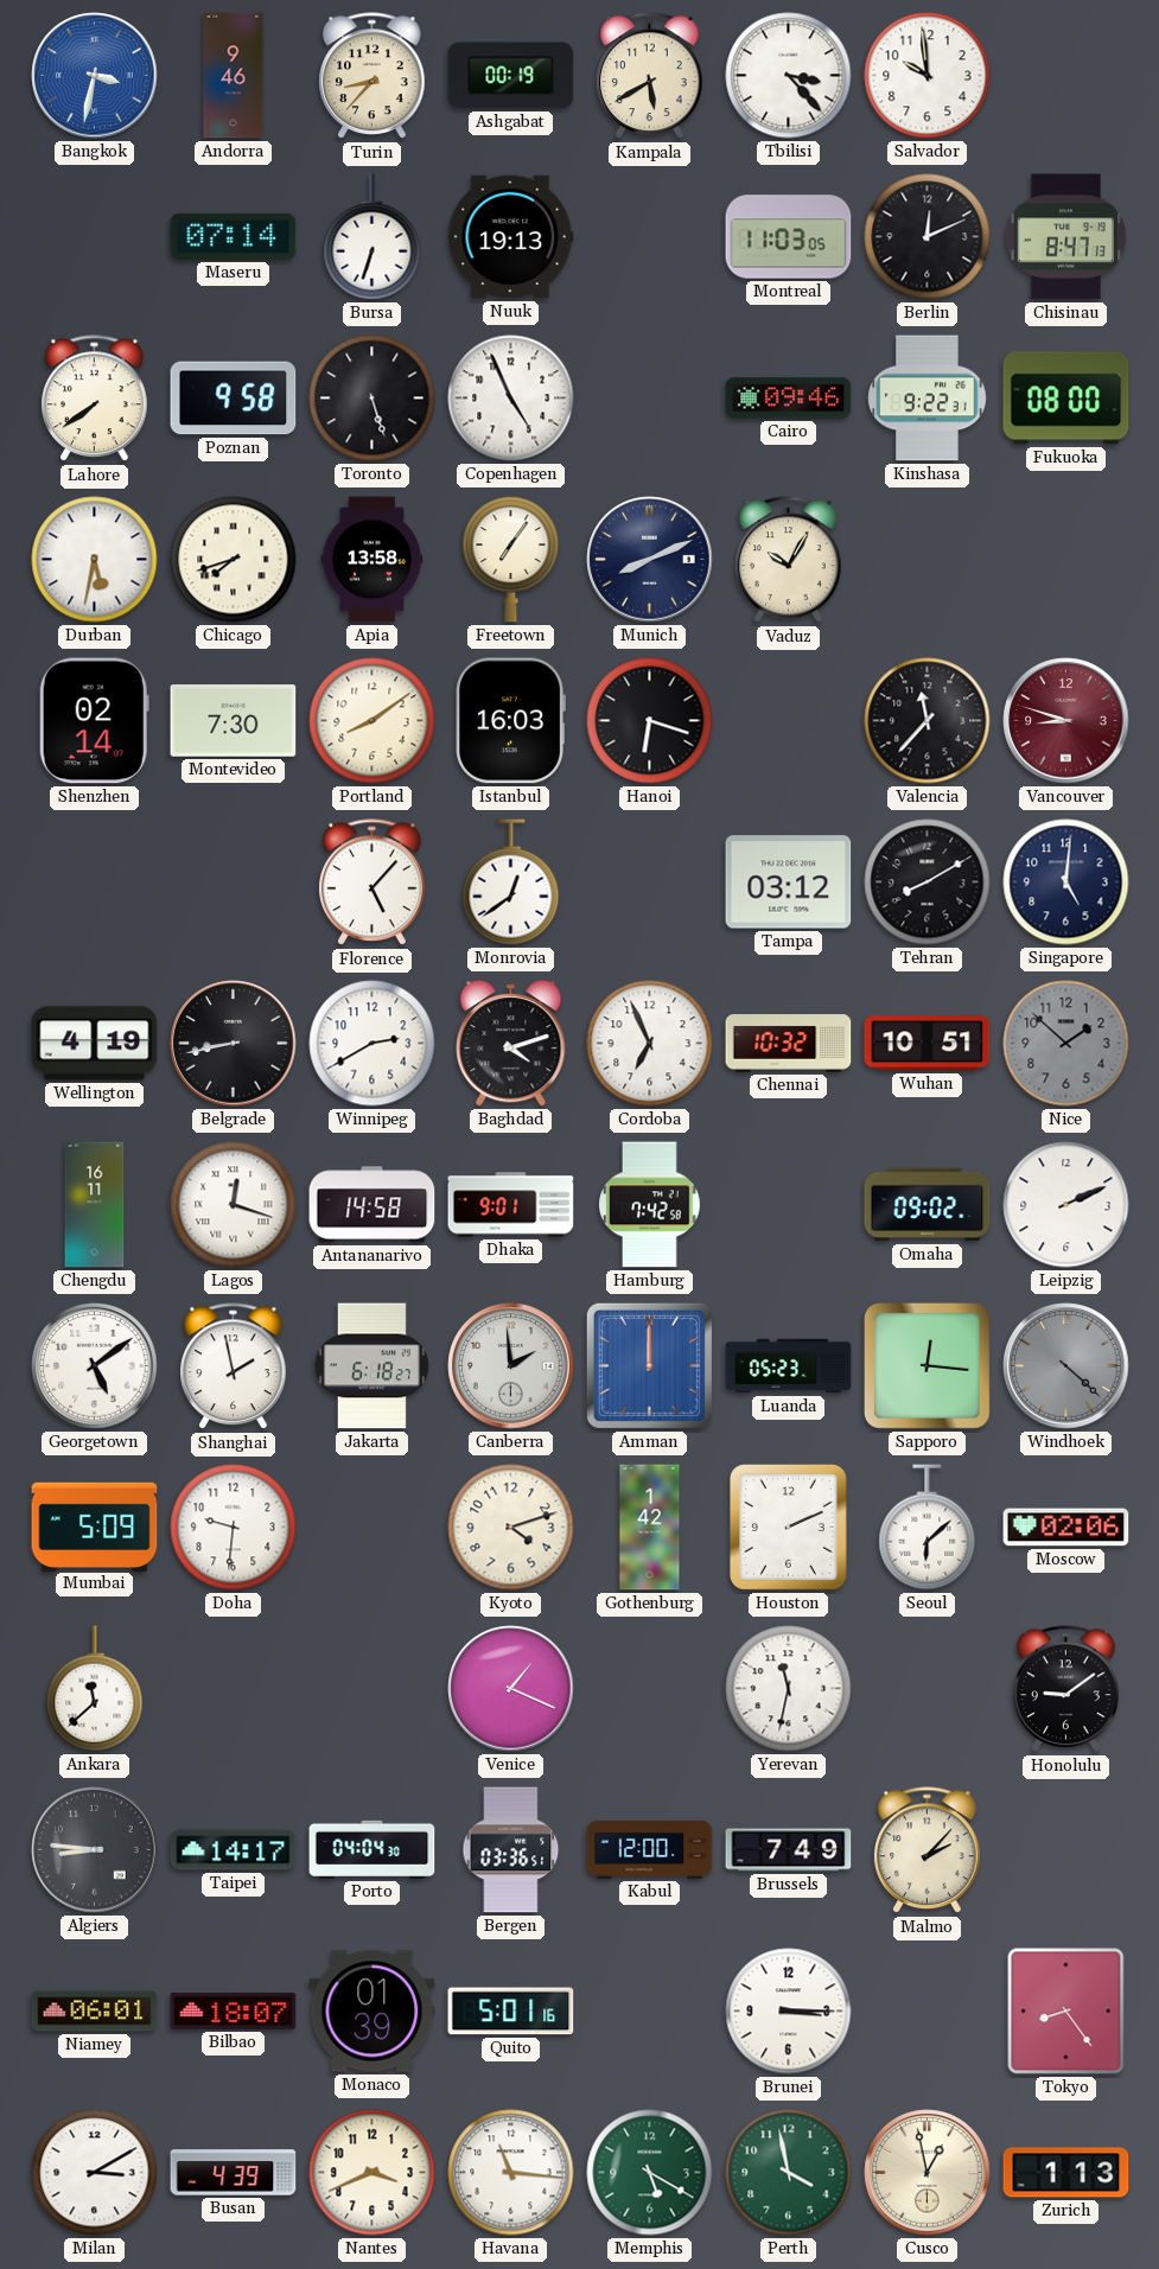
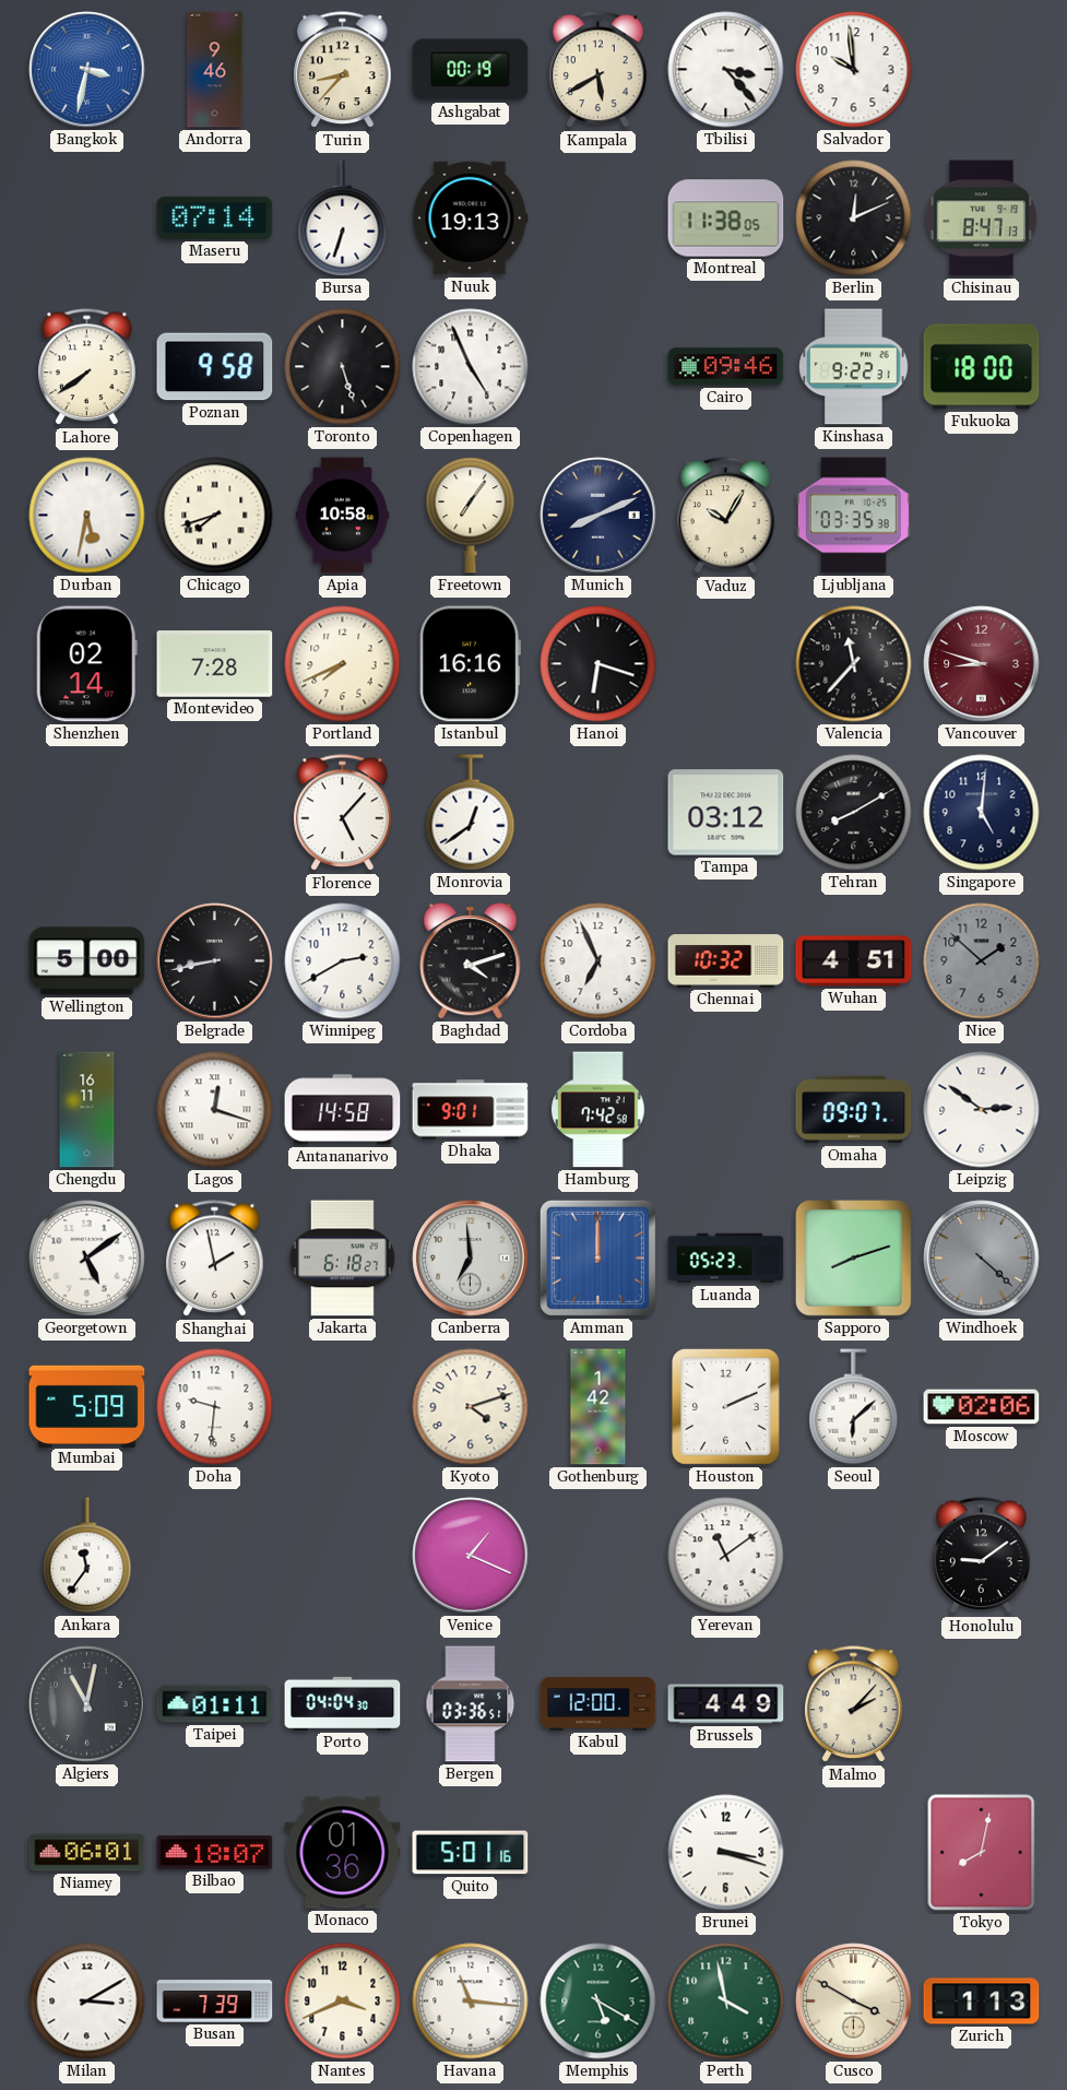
Montreal: 11:03 -> 11:38
Fukuoka: 08:00 -> 18:00
Apia: 13:58 -> 10:58
Ljubljana: none -> 03:35
Montevideo: 7:30 -> 7:28
Portland: 8:09 -> 7:41
Istanbul: 16:03 -> 16:16
Wellington: 4:19 -> 5:00
Wuhan: 10:51 -> 4:51
Omaha: 09:02 -> 09:07
Leipzig: 2:11 -> 2:51
Canberra: 1:59 -> 6:59
Sapporo: 12:16 -> 8:12
Ankara: 11:38 -> 11:36
Yerevan: 11:32 -> 11:09
Algiers: 8:46 -> 11:02
Taipei: 14:17 -> 01:11
Brussels: 7:49 -> 4:49
Monaco: 01:39 -> 01:36
Brunei: 3:15 -> 3:18
Tokyo: 8:24 -> 8:02
Busan: 4:39 -> 7:39
Cusco: 12:58 -> 3:50
